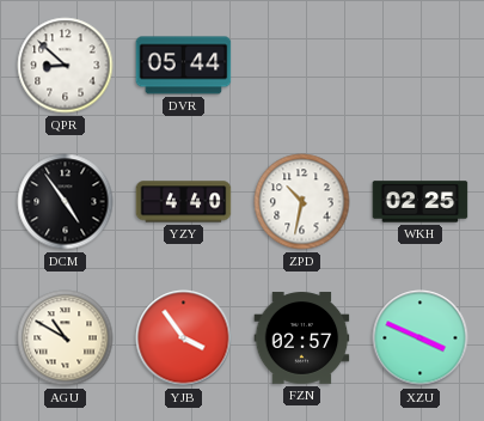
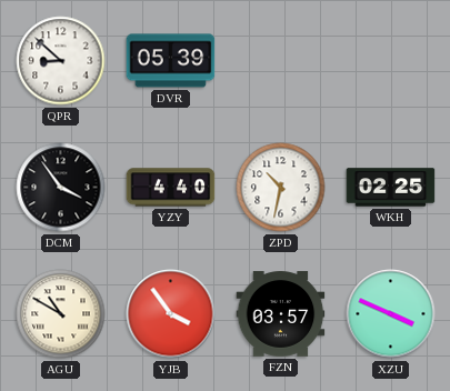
DVR: 05:44 -> 05:39
DCM: 4:54 -> 3:54
FZN: 02:57 -> 03:57
